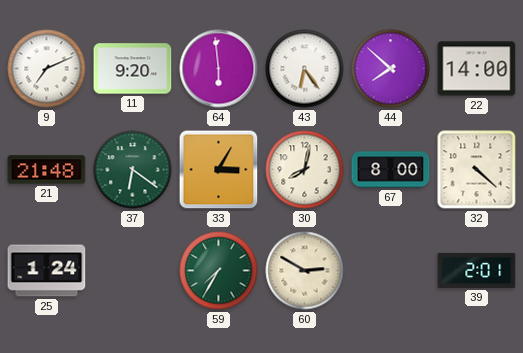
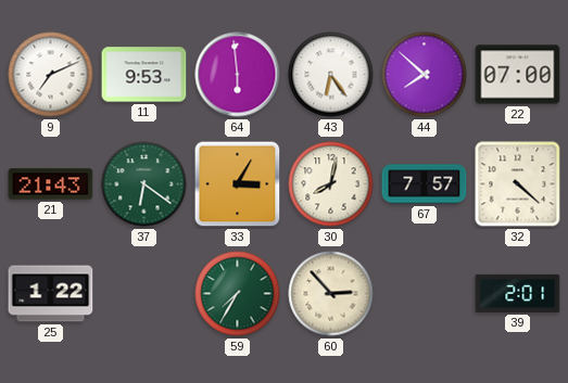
11: 9:20 -> 9:53
22: 14:00 -> 07:00
21: 21:48 -> 21:43
67: 8:00 -> 7:57
25: 1:24 -> 1:22
60: 2:50 -> 2:53
